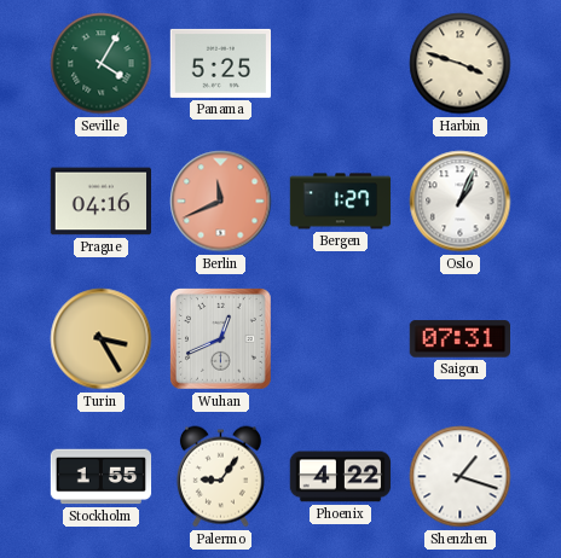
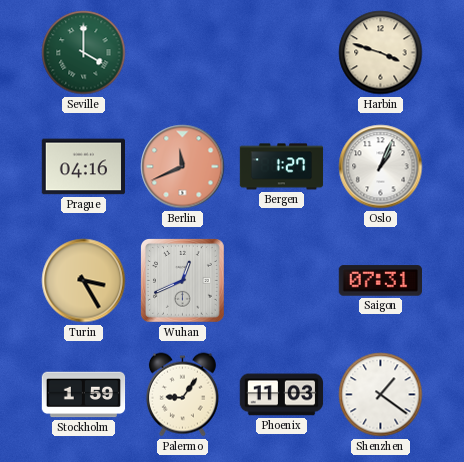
Seville: 4:05 -> 4:00
Panama: 5:25 -> none
Stockholm: 1:55 -> 1:59
Phoenix: 4:22 -> 11:03
Shenzhen: 1:18 -> 1:21
